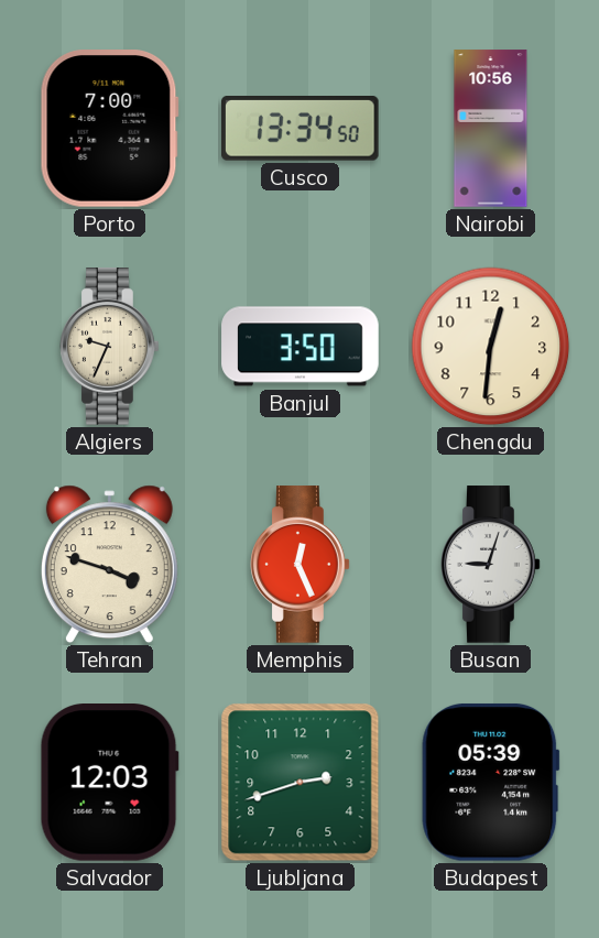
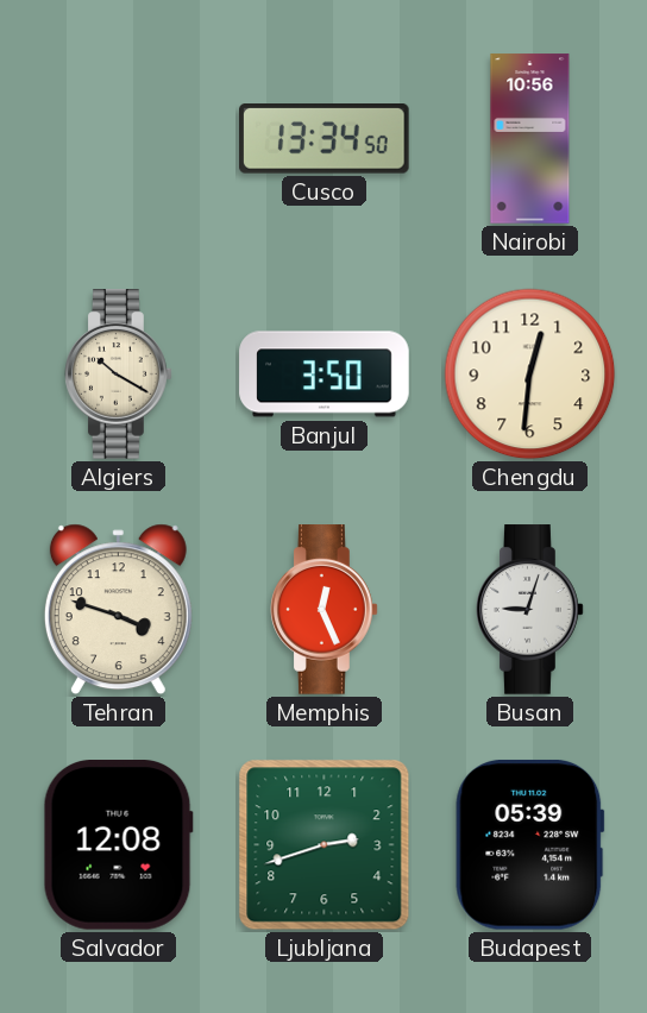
Porto: 7:00 -> none
Algiers: 9:34 -> 10:20
Salvador: 12:03 -> 12:08
